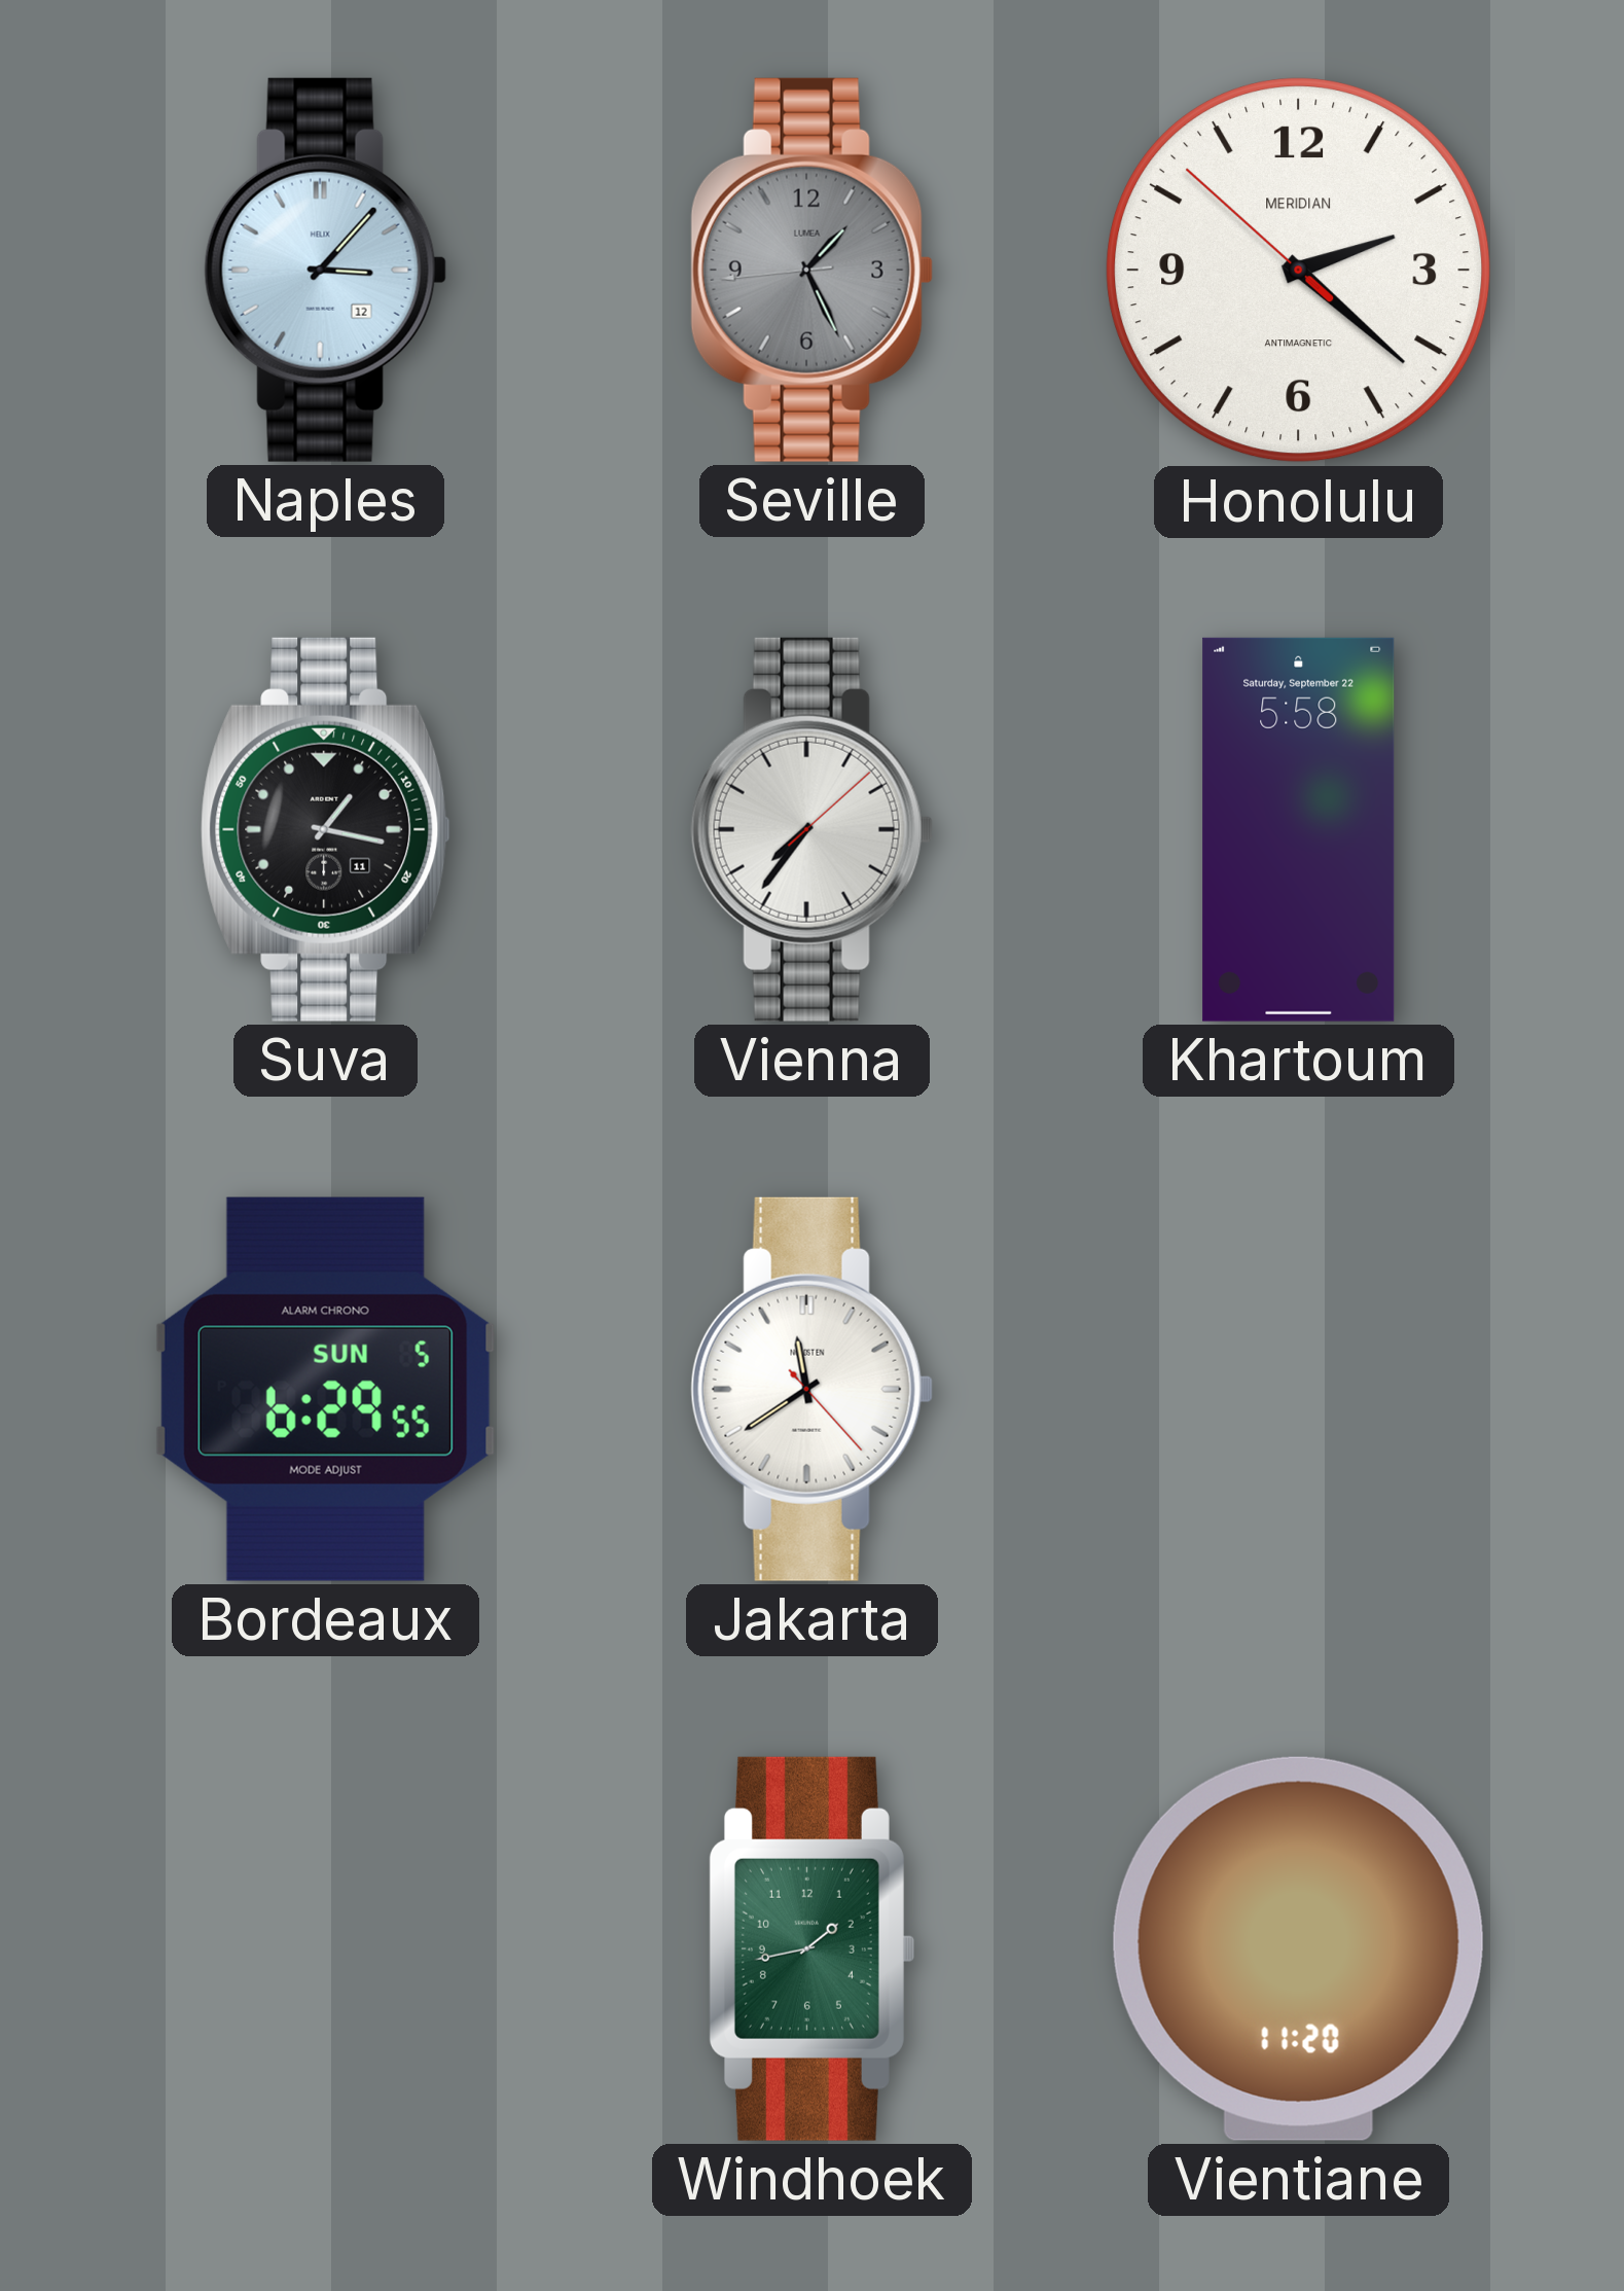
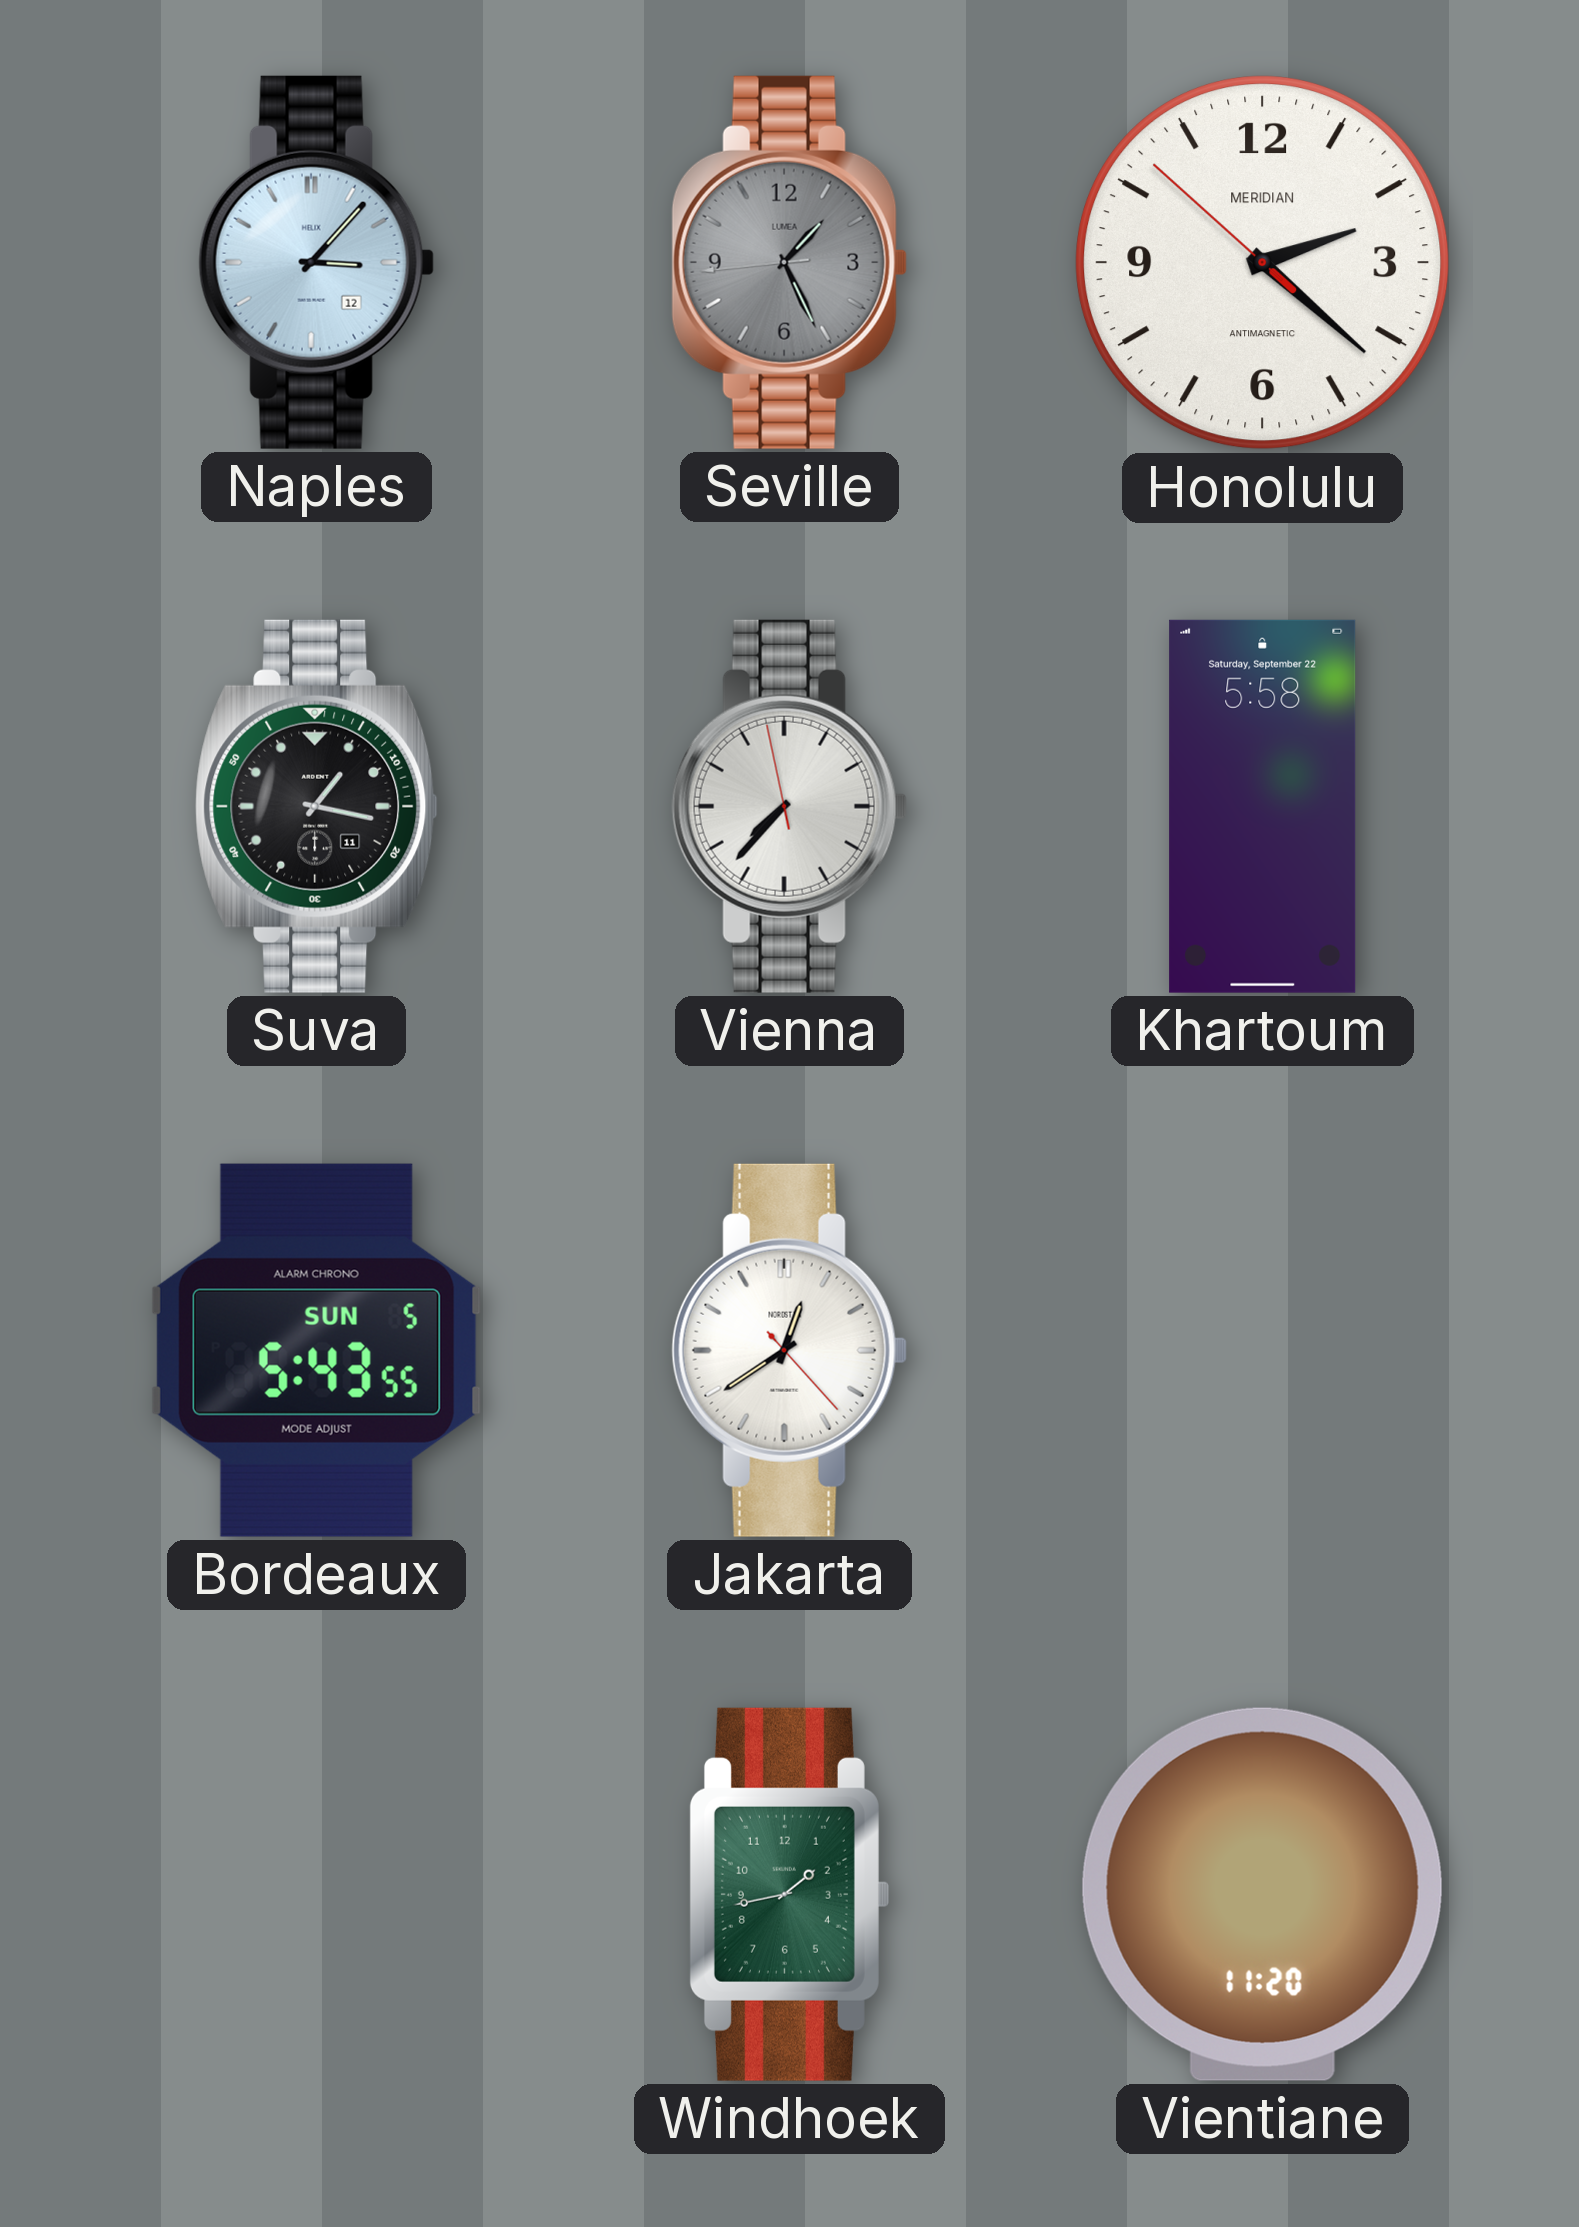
Vienna: 7:36:08 -> 7:36:58
Bordeaux: 6:29 -> 5:43
Jakarta: 11:39 -> 12:39
